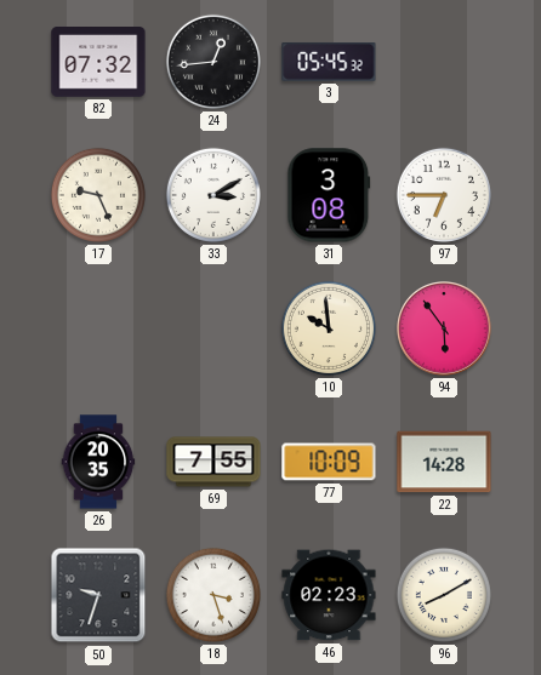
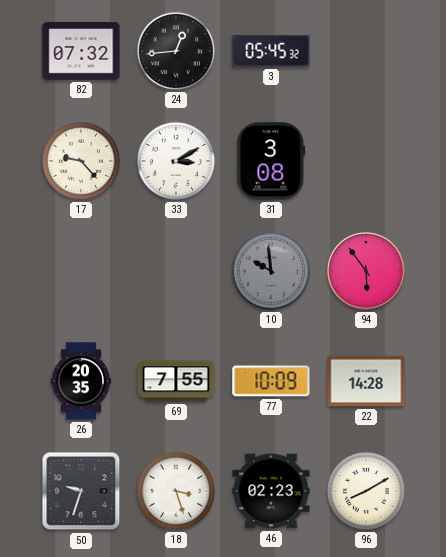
17: 9:26 -> 9:23
97: 6:45 -> none
10 dial: cream -> grey
